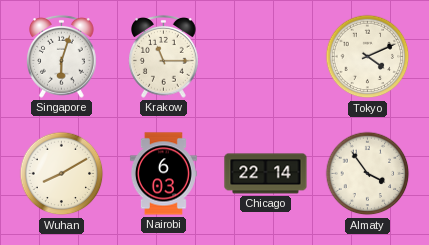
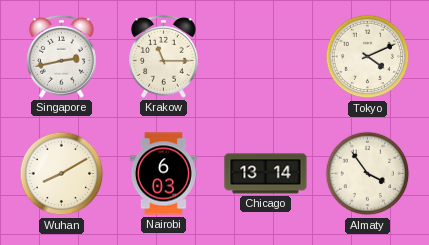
Singapore: 6:03 -> 2:43
Chicago: 22:14 -> 13:14
